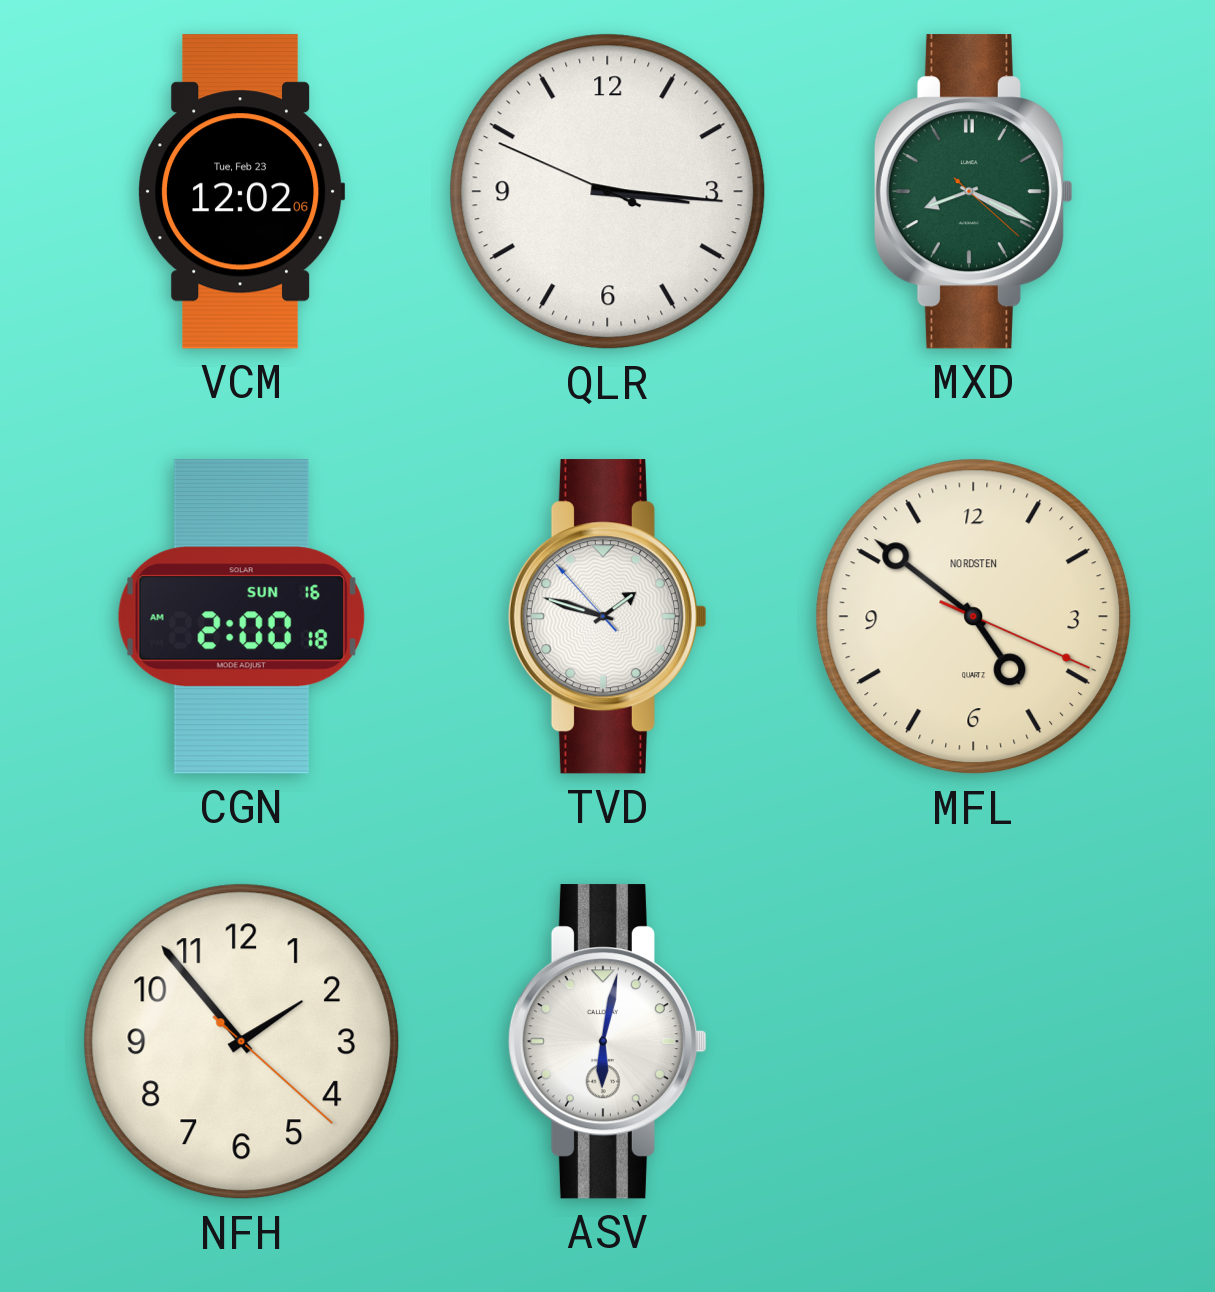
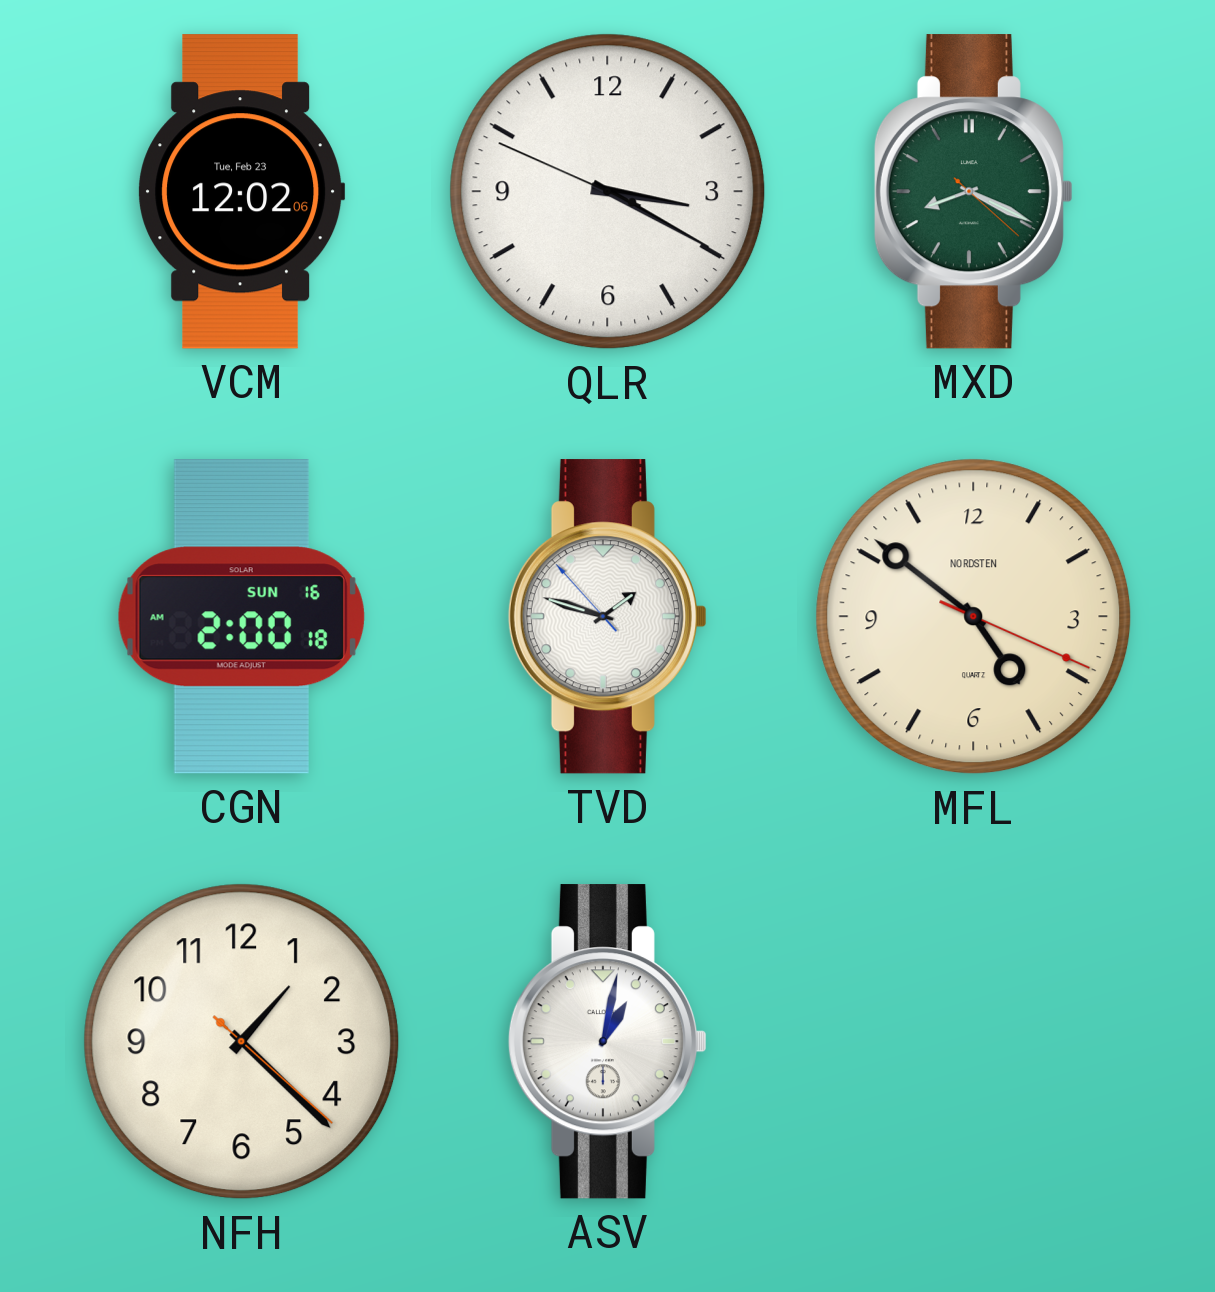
QLR: 3:15 -> 3:19
NFH: 1:53 -> 1:22
ASV: 6:02 -> 1:02
